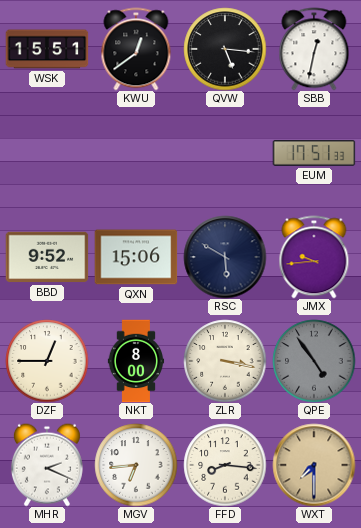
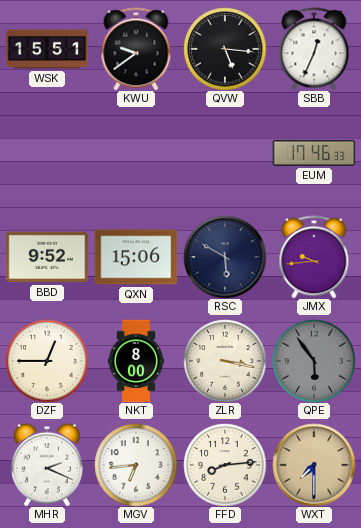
KWU: 12:39 -> 9:39
SBB: 12:32 -> 12:34
EUM: 17:51 -> 17:46
QPE: 4:54 -> 5:54
FFD: 8:16 -> 8:14
